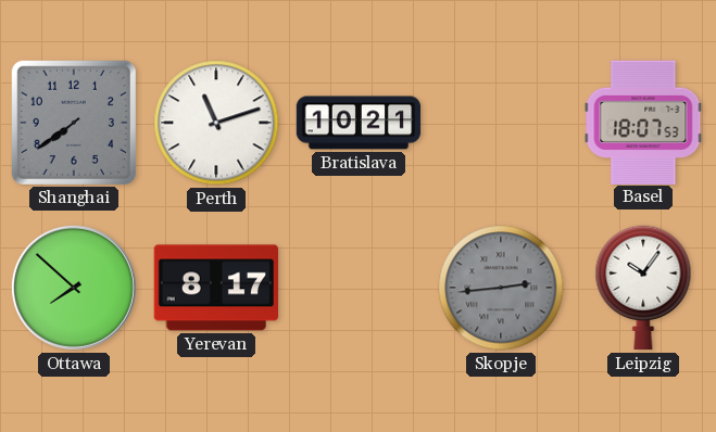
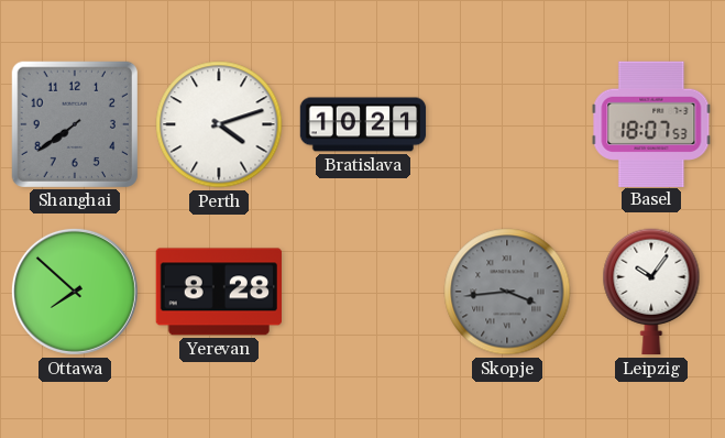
Perth: 11:12 -> 4:12
Yerevan: 8:17 -> 8:28
Skopje: 2:44 -> 3:44
